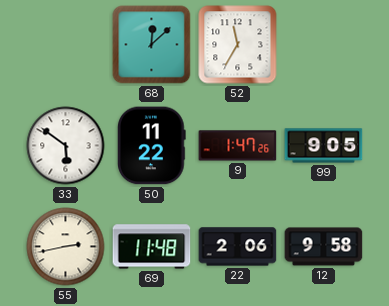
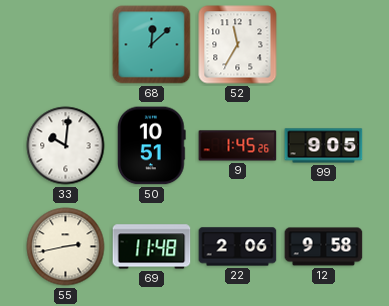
33: 5:51 -> 10:01
50: 11:22 -> 10:51
9: 1:47 -> 1:45
